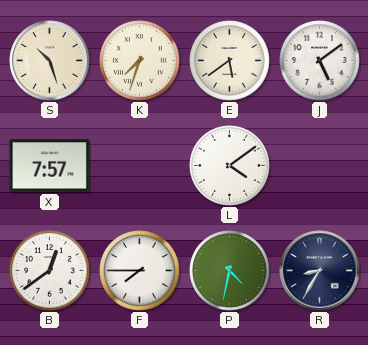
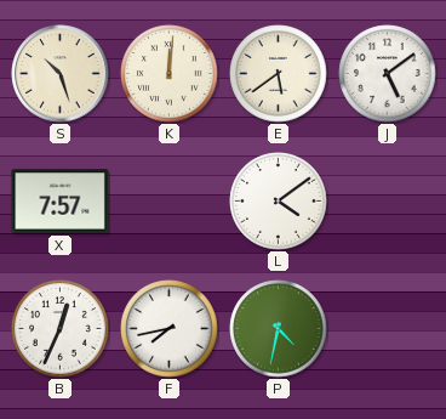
K: 7:33 -> 12:01
B: 12:39 -> 12:34
F: 7:45 -> 7:43
R: 8:35 -> none
